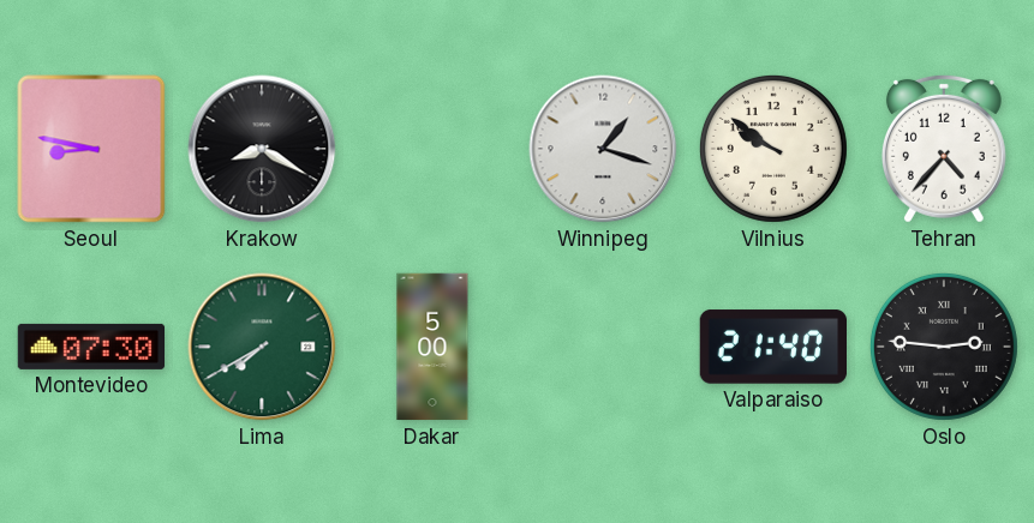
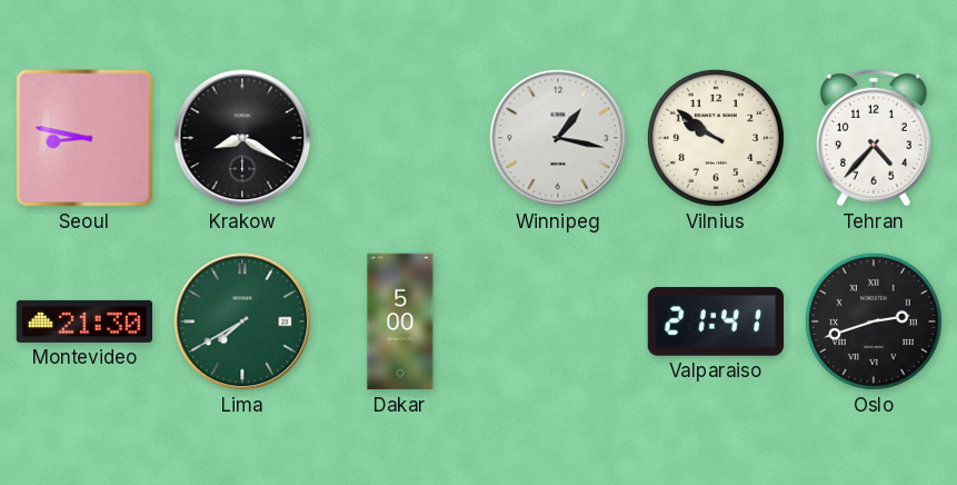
Winnipeg: 1:18 -> 1:17
Montevideo: 07:30 -> 21:30
Valparaiso: 21:40 -> 21:41
Oslo: 2:46 -> 2:42
